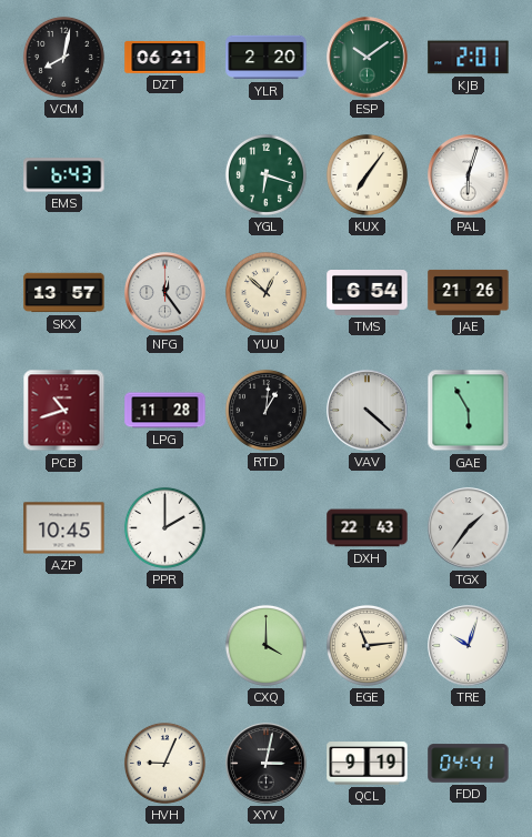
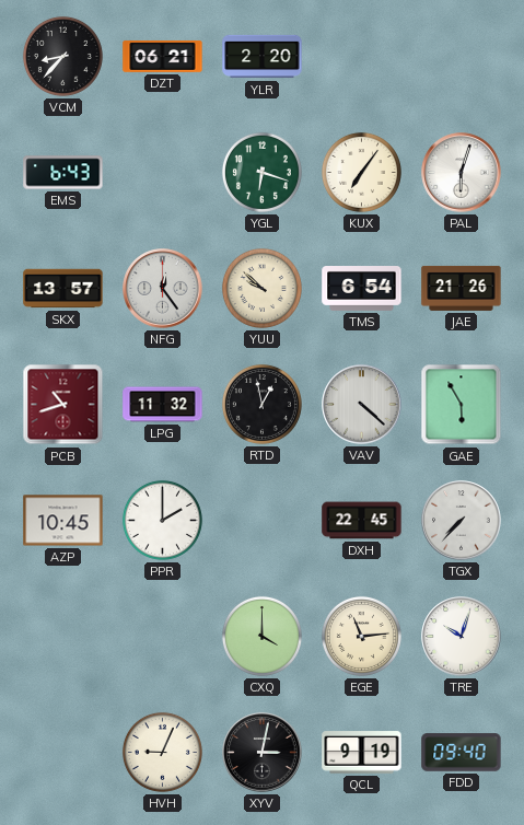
VCM: 8:02 -> 8:37
ESP: 10:09 -> none
KJB: 2:01 -> none
YUU: 12:52 -> 9:52
LPG: 11:28 -> 11:32
RTD: 1:01 -> 12:58
DXH: 22:43 -> 22:45
TGX: 1:36 -> 7:37
FDD: 04:41 -> 09:40
